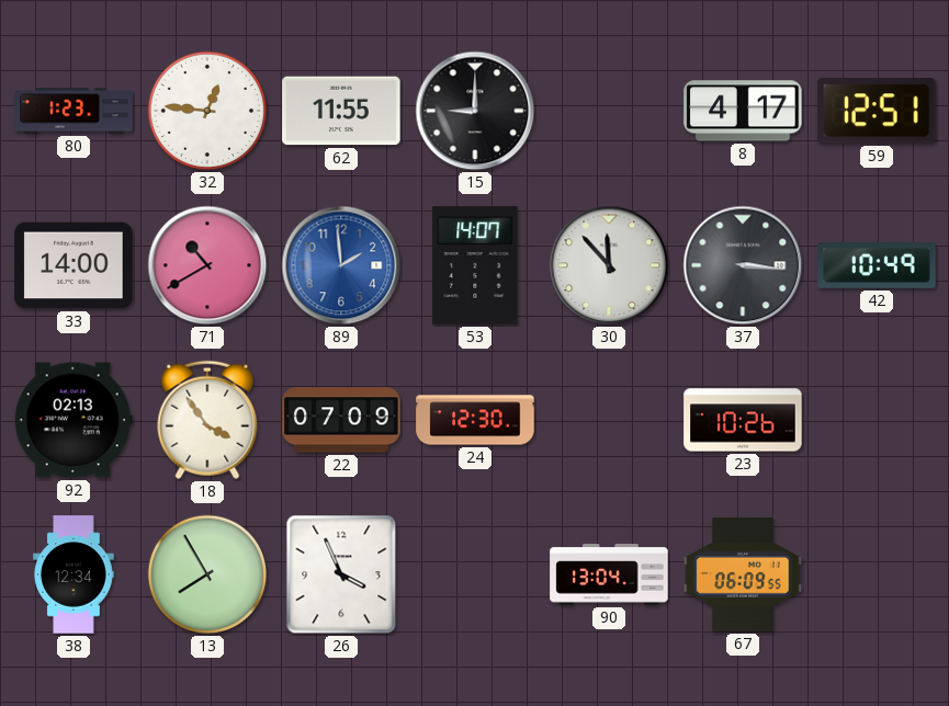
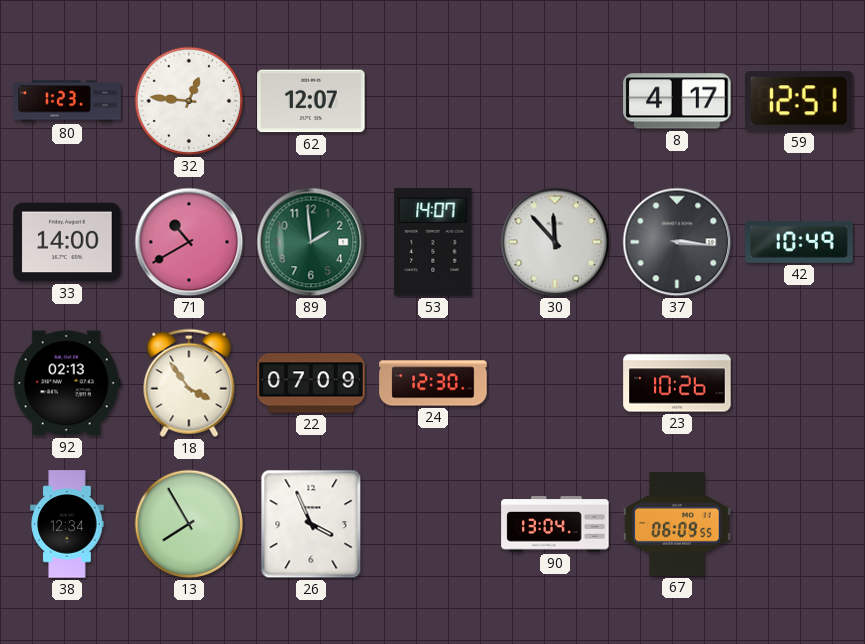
62: 11:55 -> 12:07
15: 9:00 -> none
89 dial: blue -> green
